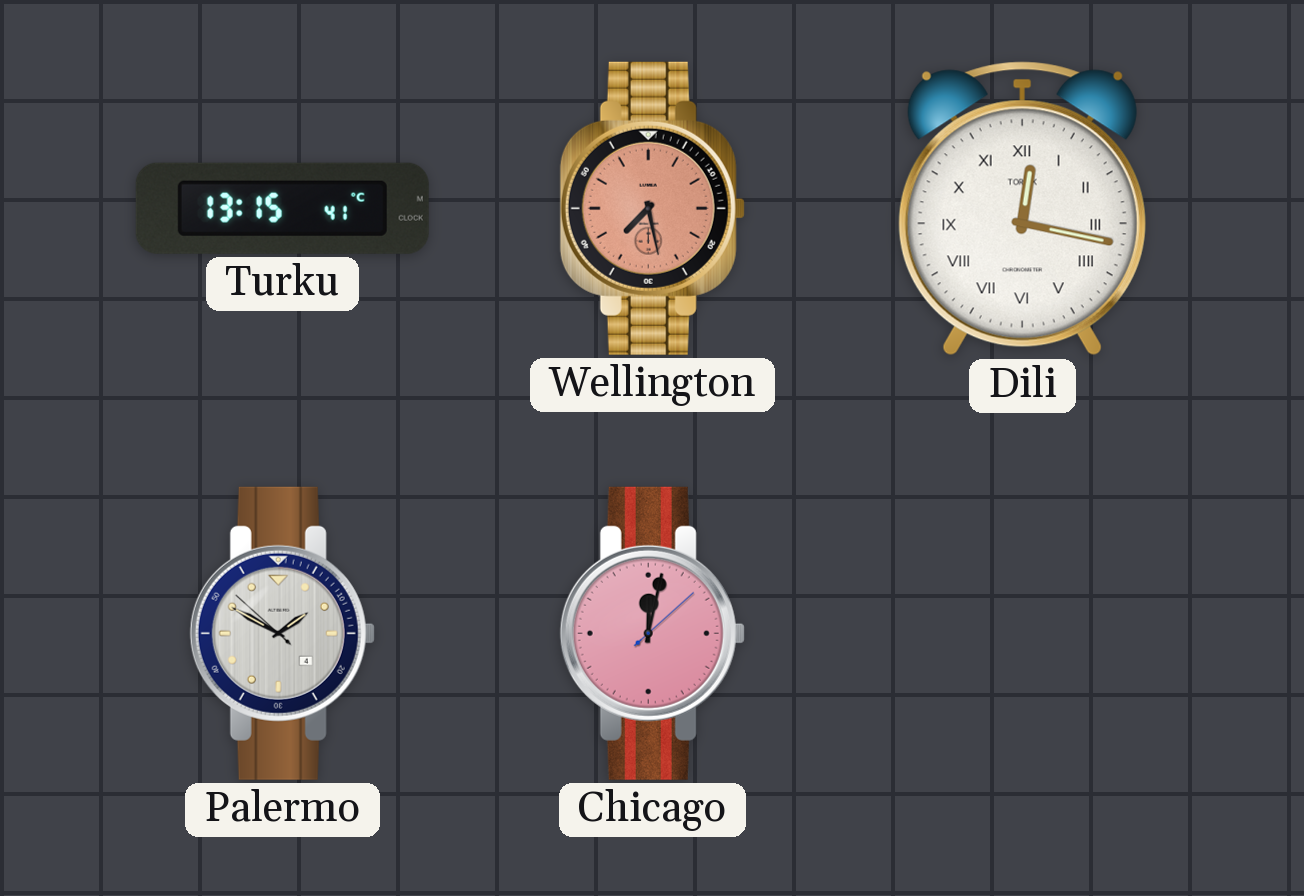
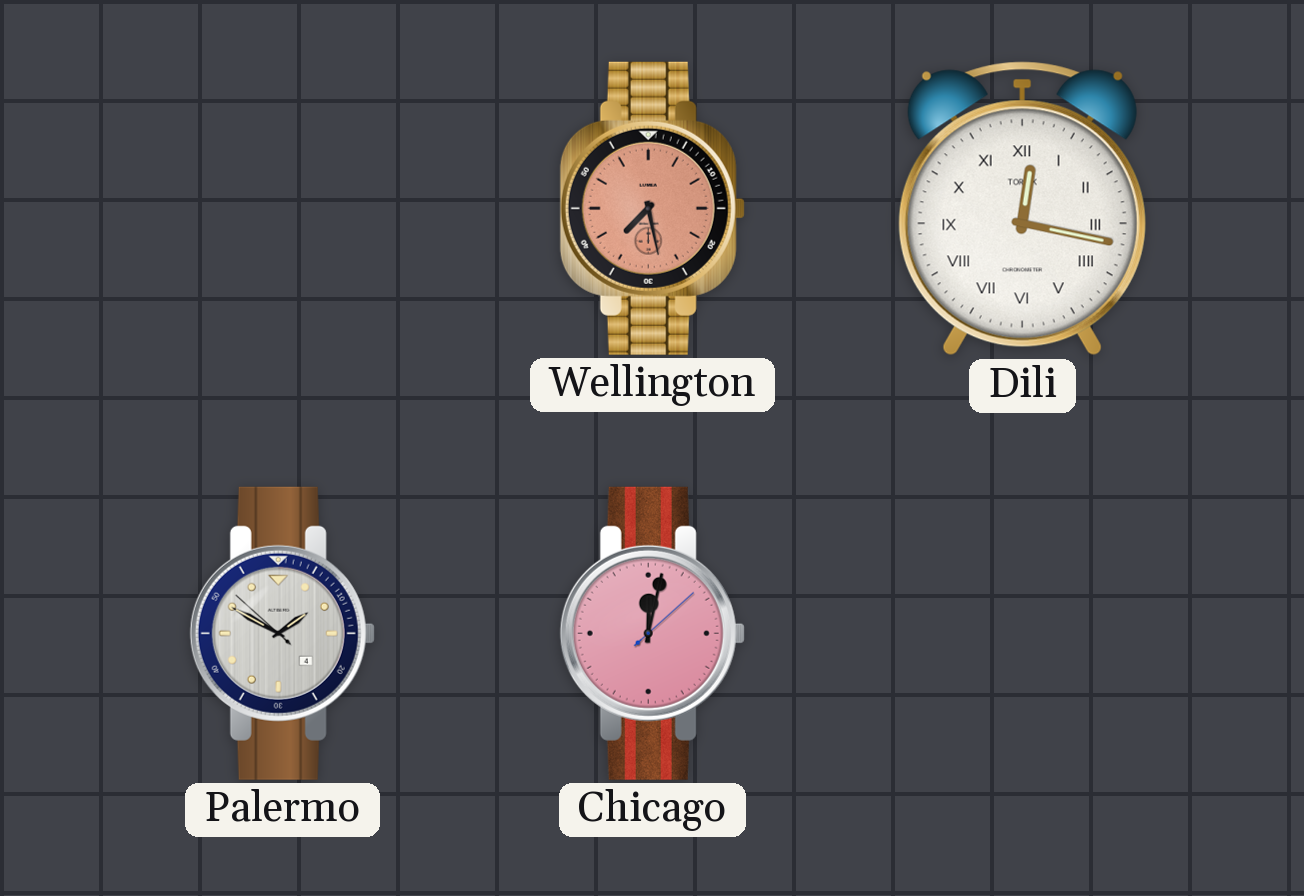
Turku: 13:15 -> none
